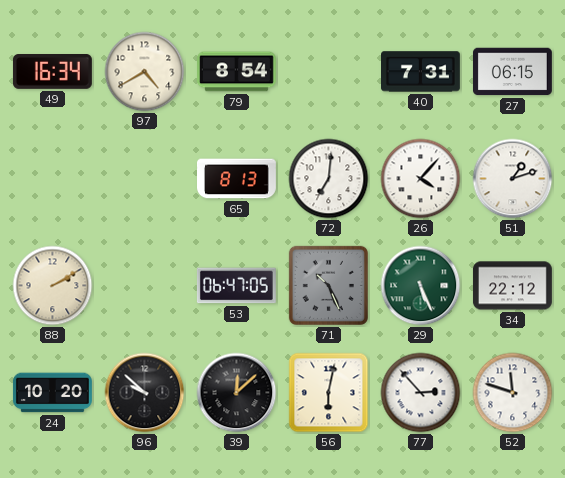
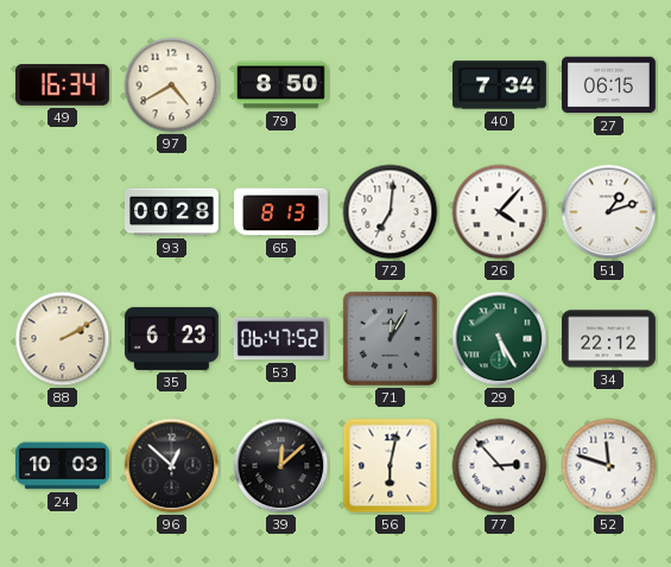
79: 8:54 -> 8:50
40: 7:31 -> 7:34
93: none -> 00:28
35: none -> 6:23
53: 06:47:05 -> 06:47:52
71: 10:26 -> 12:05
29: 5:26 -> 5:25
24: 10:20 -> 10:03
96: 9:52 -> 12:52
